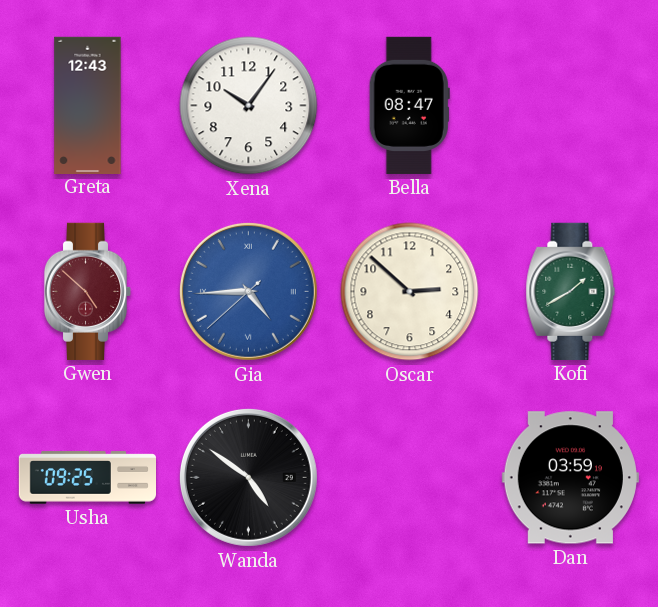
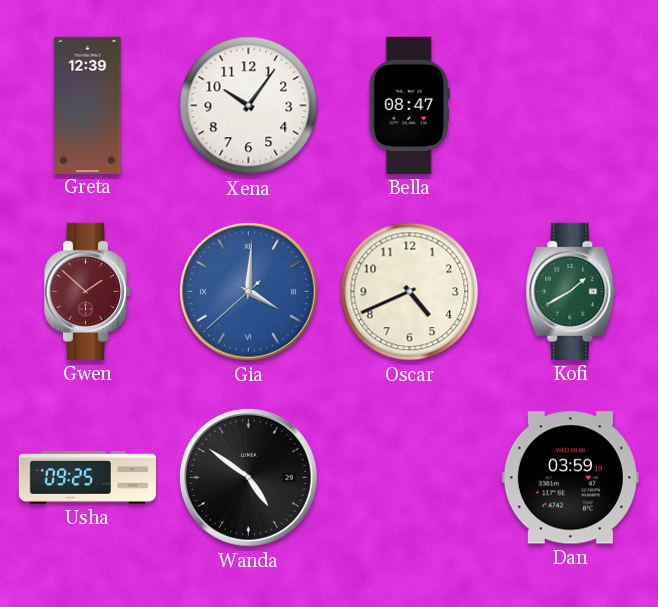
Greta: 12:43 -> 12:39
Gwen: 4:52 -> 1:52
Gia: 4:44 -> 4:00
Oscar: 2:52 -> 4:41
